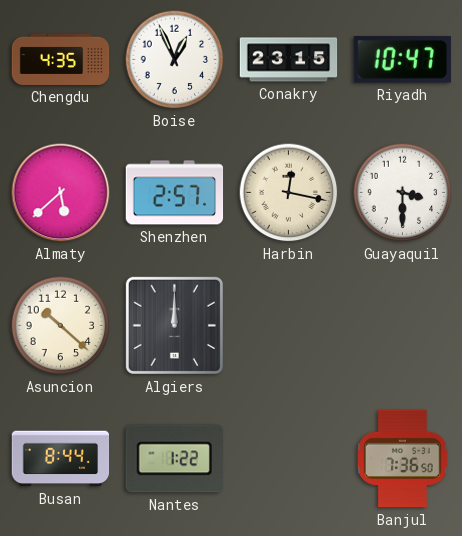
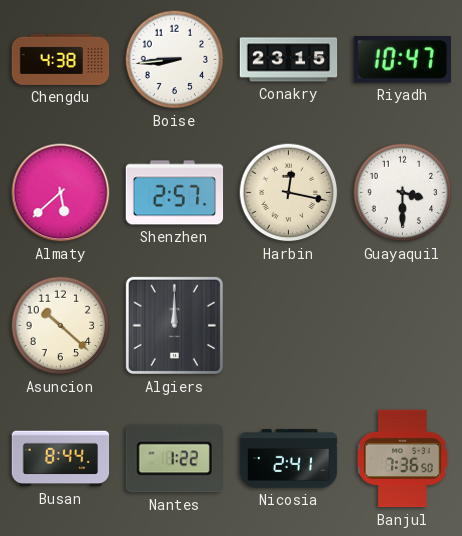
Chengdu: 4:35 -> 4:38
Boise: 12:56 -> 8:44
Nicosia: none -> 2:41
